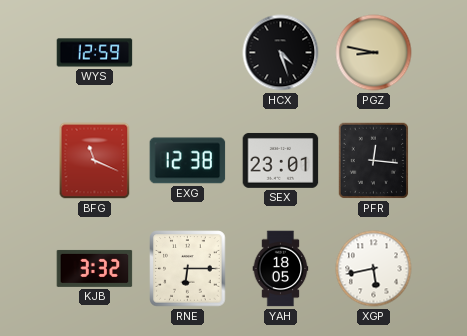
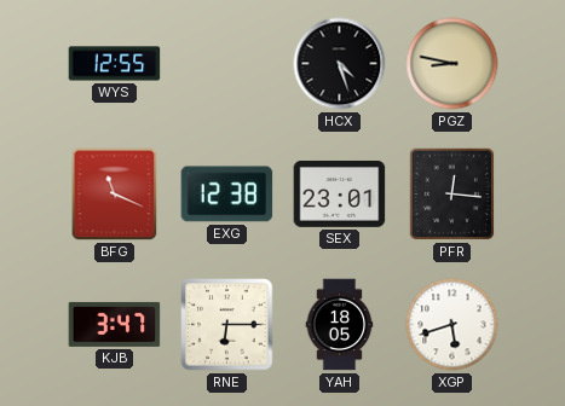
WYS: 12:59 -> 12:55
KJB: 3:32 -> 3:47
XGP: 5:43 -> 5:42
